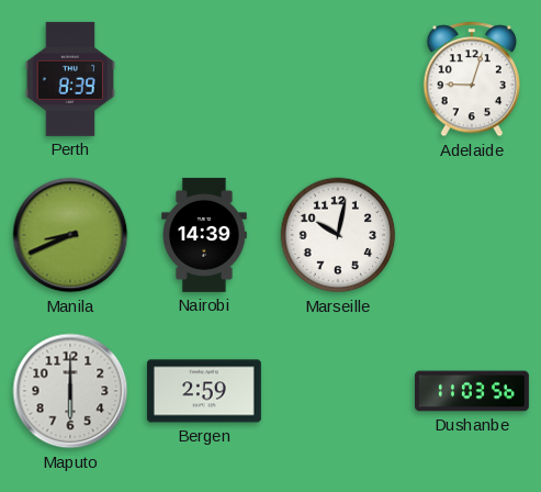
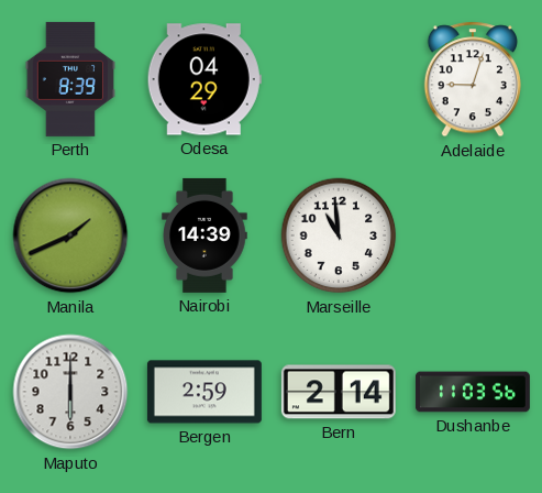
Odesa: none -> 04:29
Manila: 8:41 -> 1:41
Marseille: 10:02 -> 10:59
Bern: none -> 2:14
